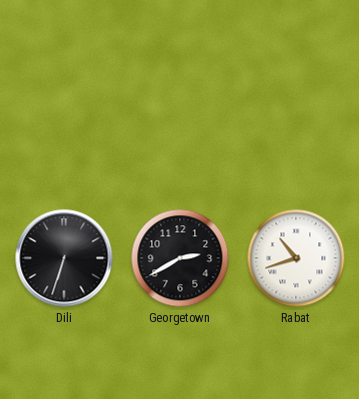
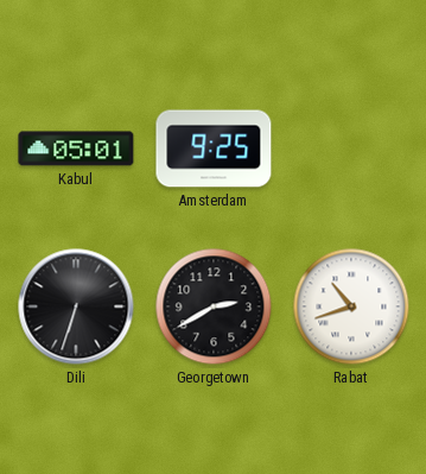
Kabul: none -> 05:01
Amsterdam: none -> 9:25
